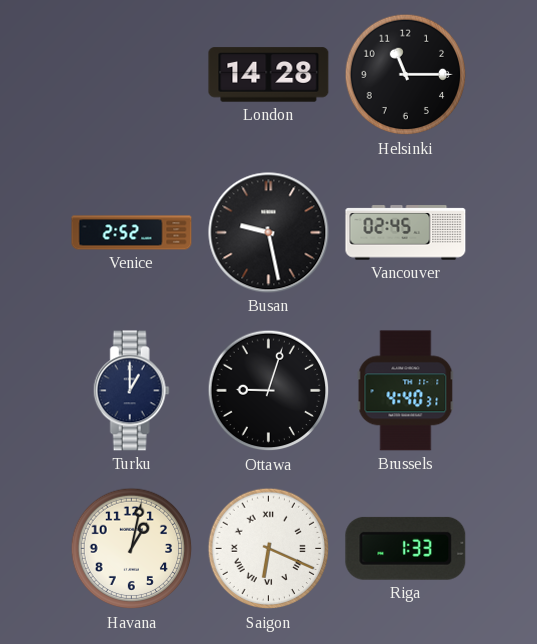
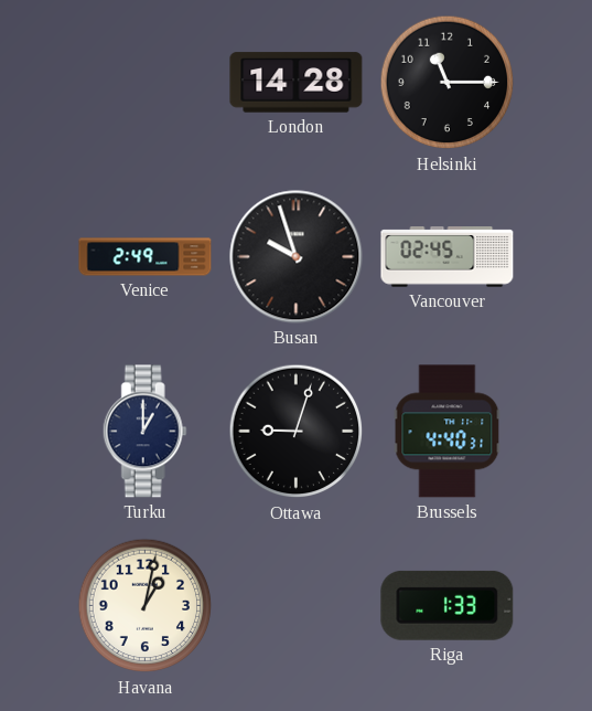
Venice: 2:52 -> 2:49
Busan: 9:28 -> 9:57
Saigon: 6:19 -> none
